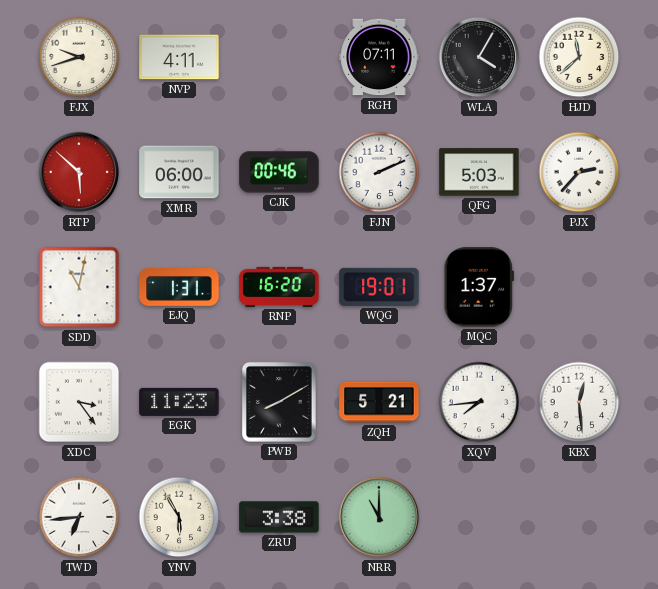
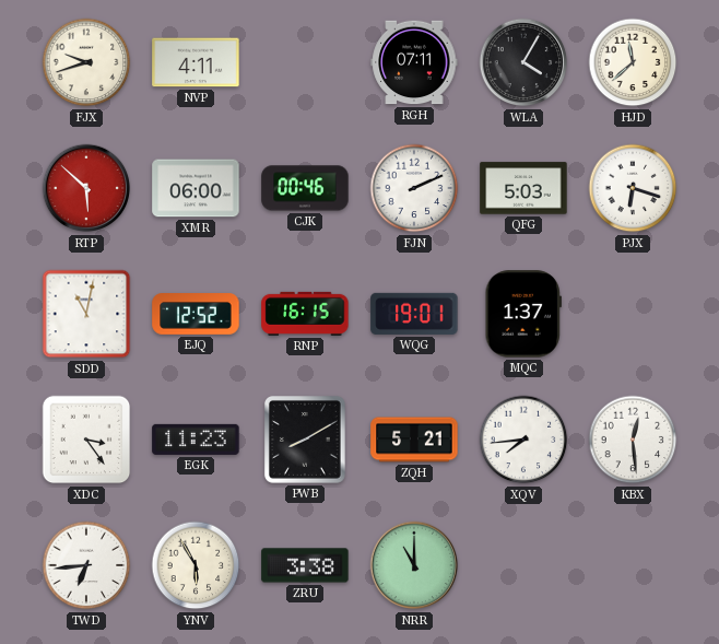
PJX: 2:37 -> 6:18
EJQ: 1:31 -> 12:52
RNP: 16:20 -> 16:15
